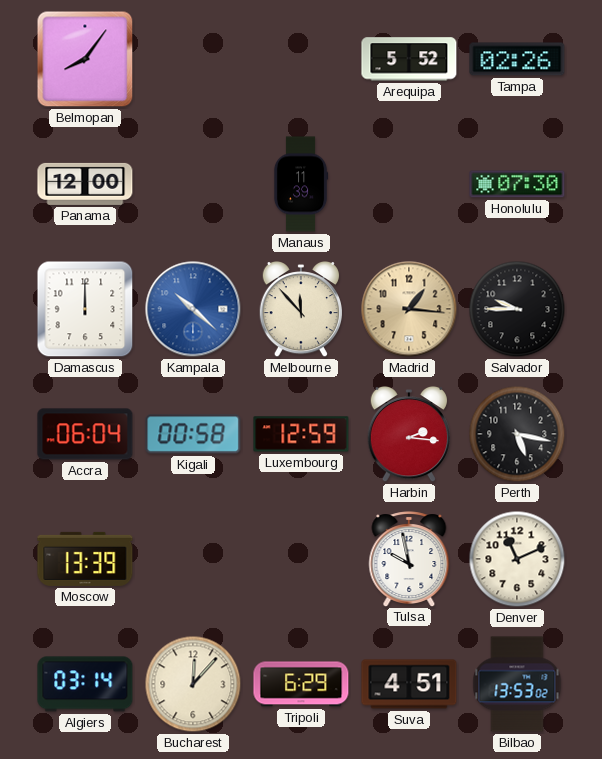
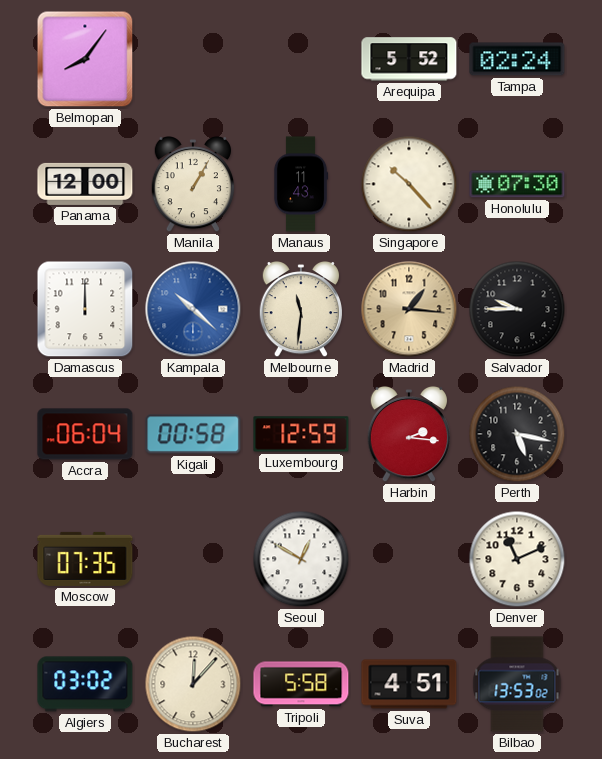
Tampa: 02:26 -> 02:24
Manila: none -> 1:05
Manaus: 11:39 -> 11:43
Singapore: none -> 10:23
Melbourne: 11:53 -> 11:31
Moscow: 13:39 -> 07:35
Seoul: none -> 12:50
Tulsa: 9:58 -> none
Algiers: 03:14 -> 03:02
Tripoli: 6:29 -> 5:58
